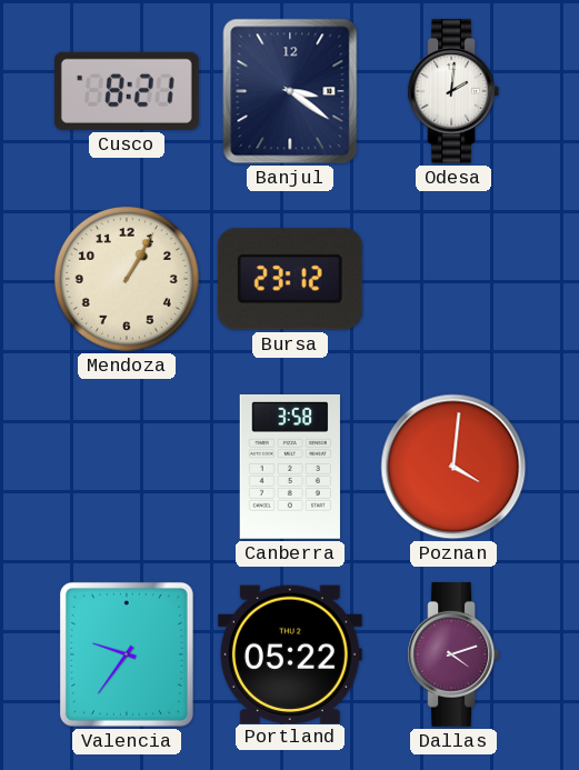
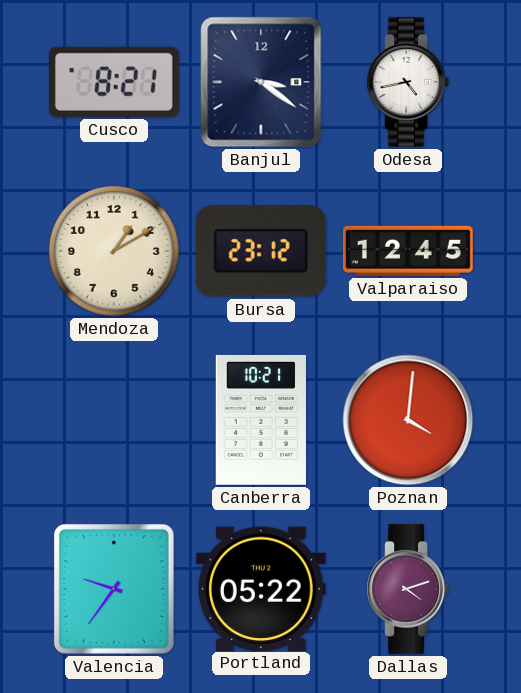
Odesa: 2:01 -> 4:43
Mendoza: 1:05 -> 1:10
Valparaiso: none -> 12:45
Canberra: 3:58 -> 10:21
